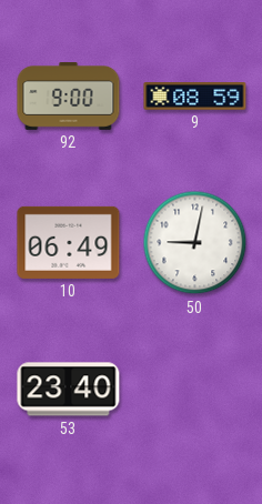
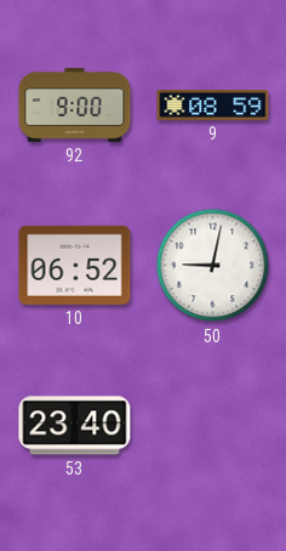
10: 06:49 -> 06:52
